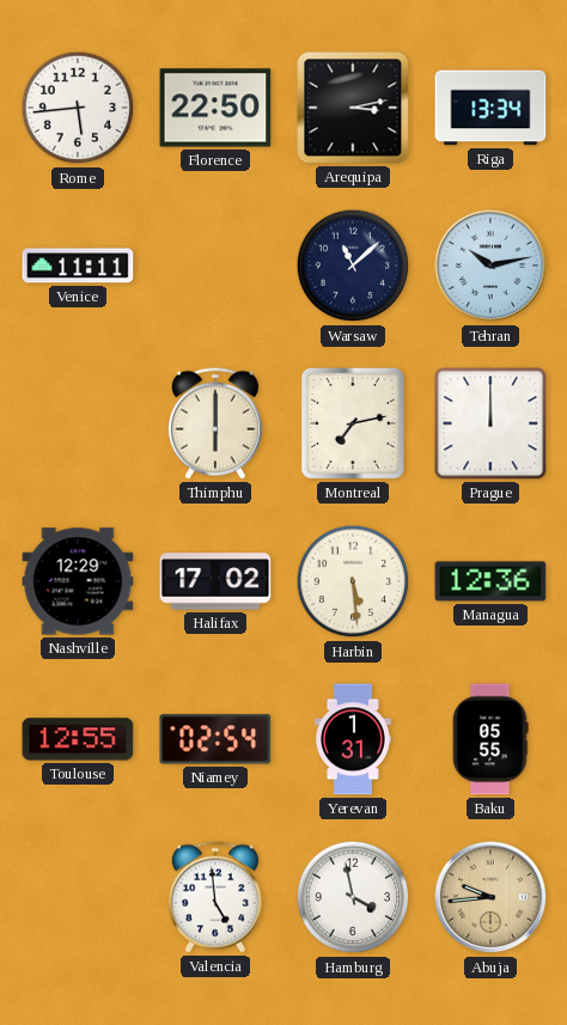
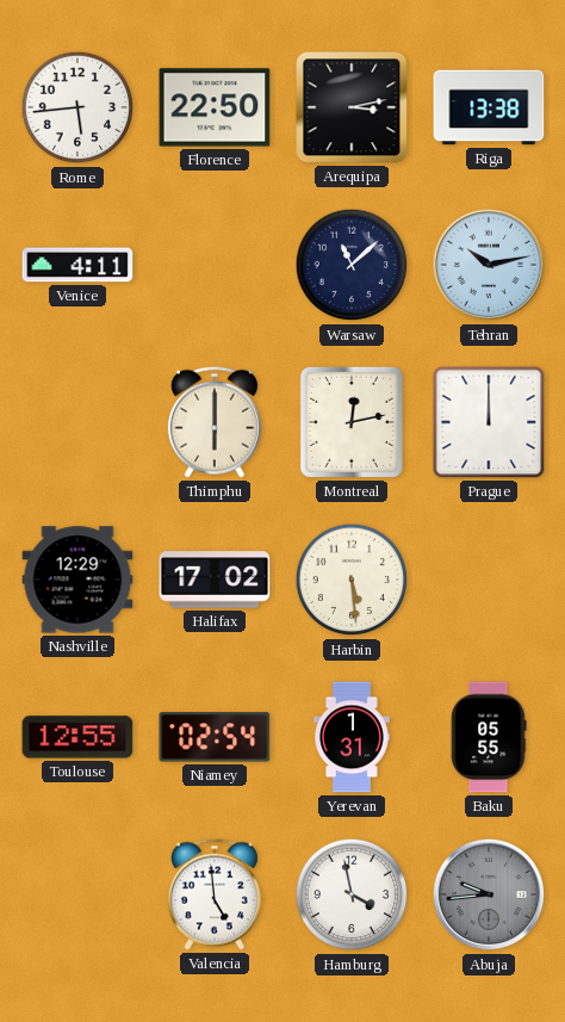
Riga: 13:34 -> 13:38
Venice: 11:11 -> 4:11
Montreal: 7:13 -> 12:13
Managua: 12:36 -> none
Abuja dial: champagne -> grey
